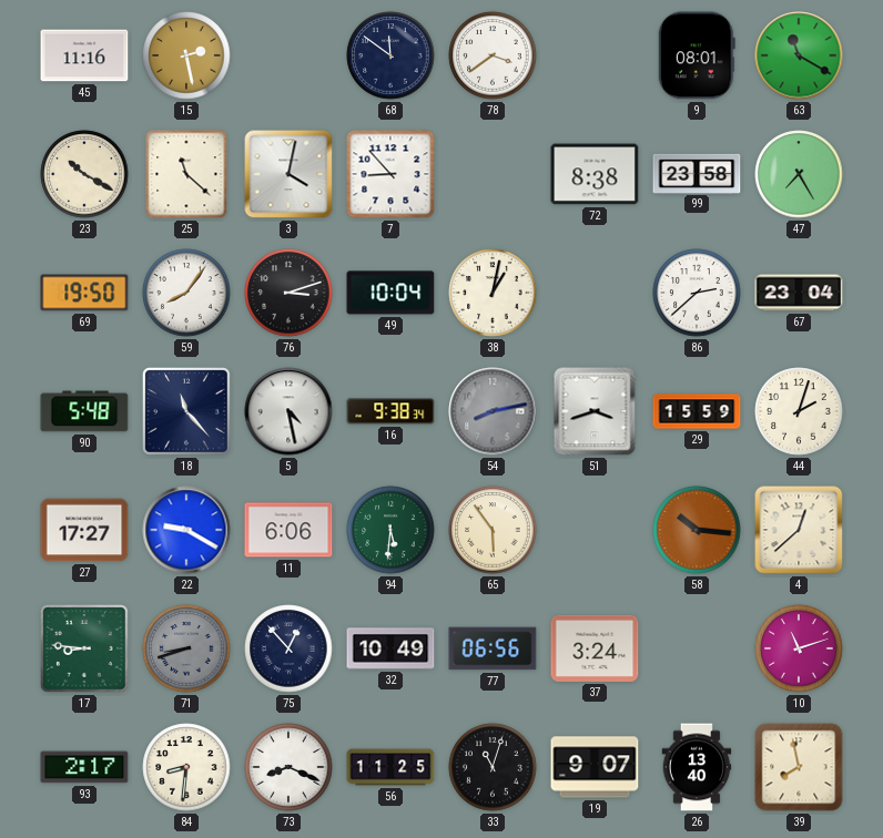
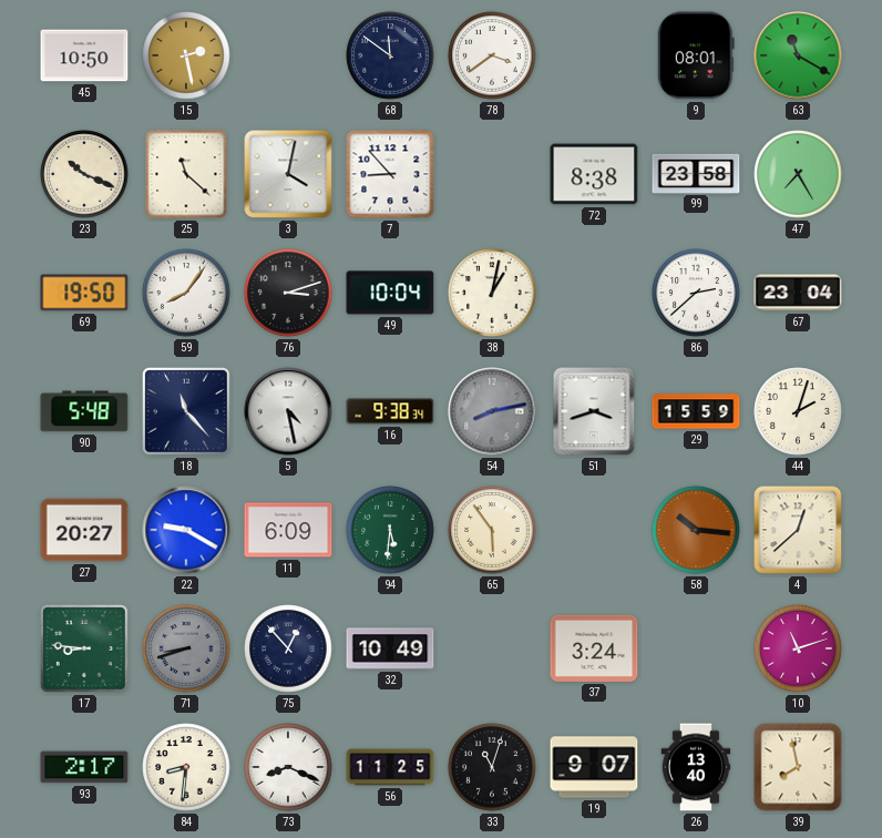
45: 11:16 -> 10:50
23: 10:20 -> 10:19
27: 17:27 -> 20:27
11: 6:06 -> 6:09
77: 06:56 -> none
